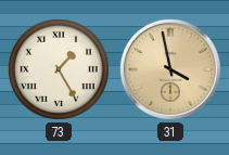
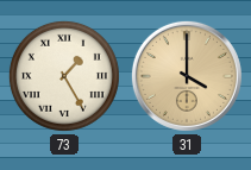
31: 3:58 -> 4:00
